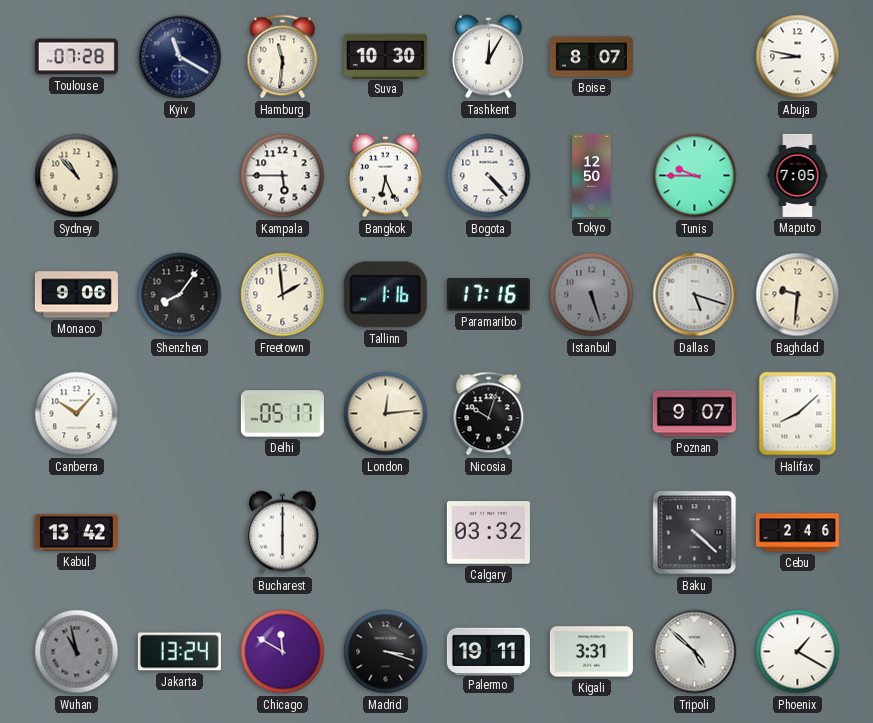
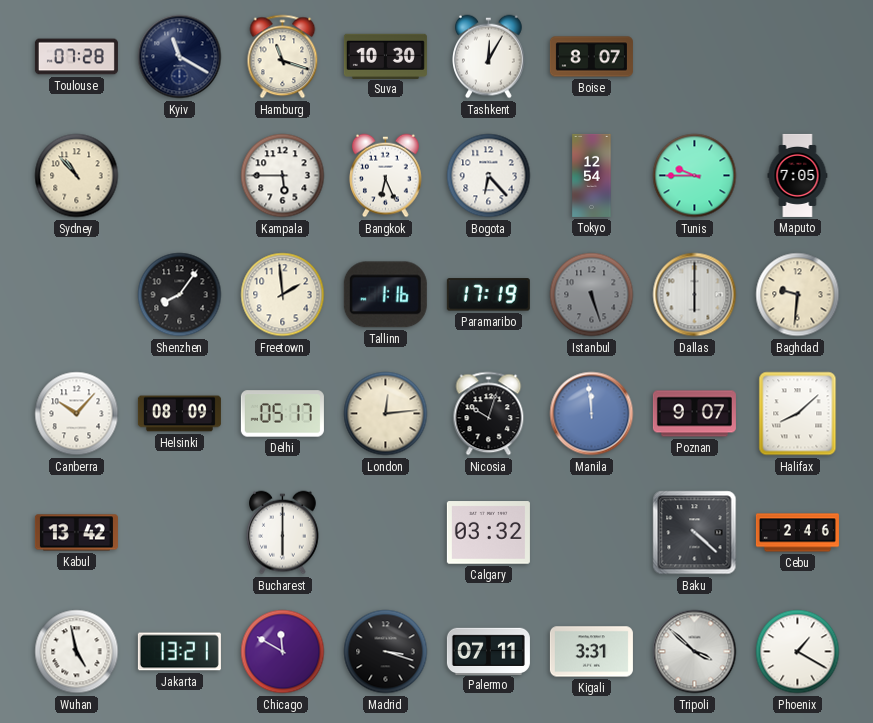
Hamburg: 11:31 -> 11:18
Abuja: 8:47 -> none
Bogota: 4:23 -> 6:23
Tokyo: 12:50 -> 12:54
Monaco: 9:06 -> none
Paramaribo: 17:16 -> 17:19
Dallas: 5:18 -> 6:00
Helsinki: none -> 08:09
Manila: none -> 11:59
Wuhan: 10:58 -> 4:58
Wuhan dial: grey -> white
Jakarta: 13:24 -> 13:21
Palermo: 19:11 -> 07:11
Tripoli: 4:52 -> 3:52
